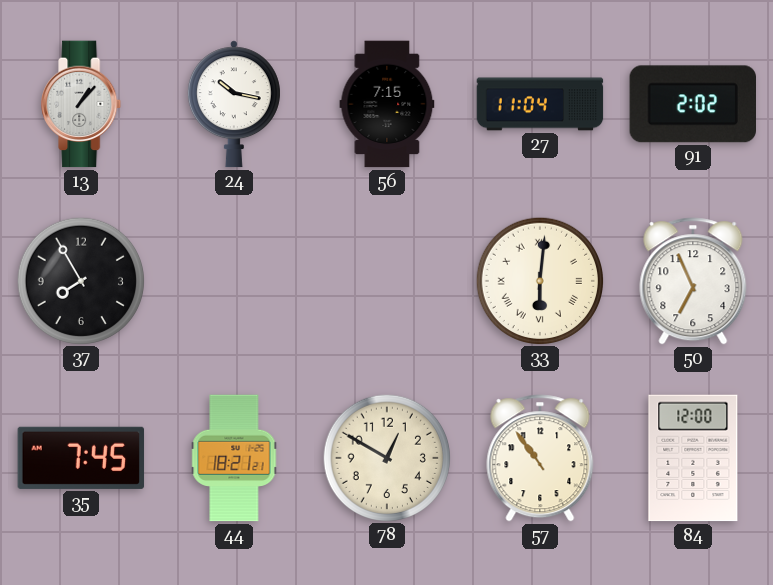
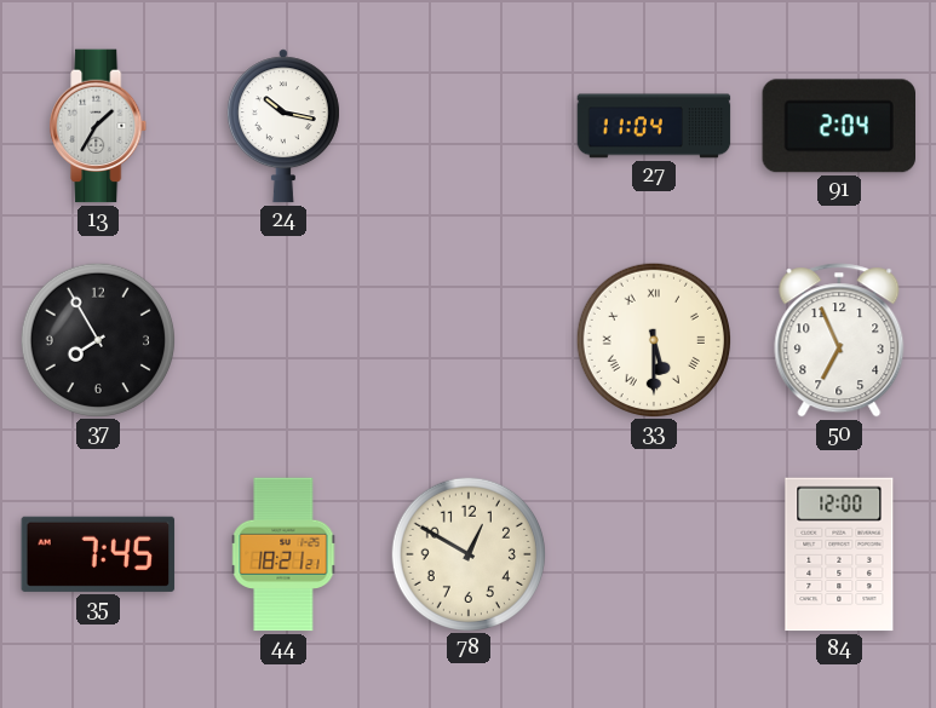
13: 1:07 -> 1:35
56: 7:15 -> none
91: 2:02 -> 2:04
33: 6:01 -> 5:30
57: 10:54 -> none
